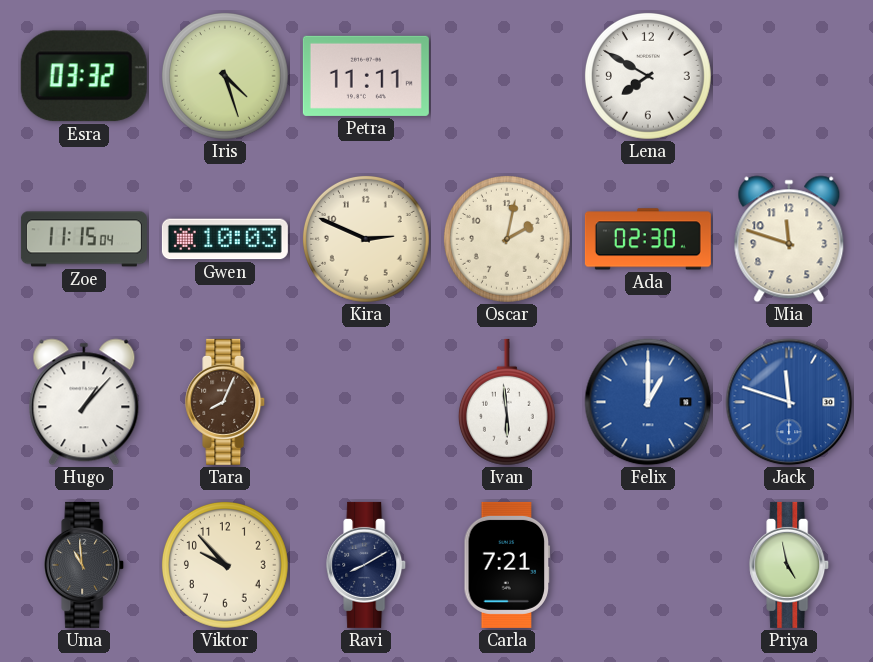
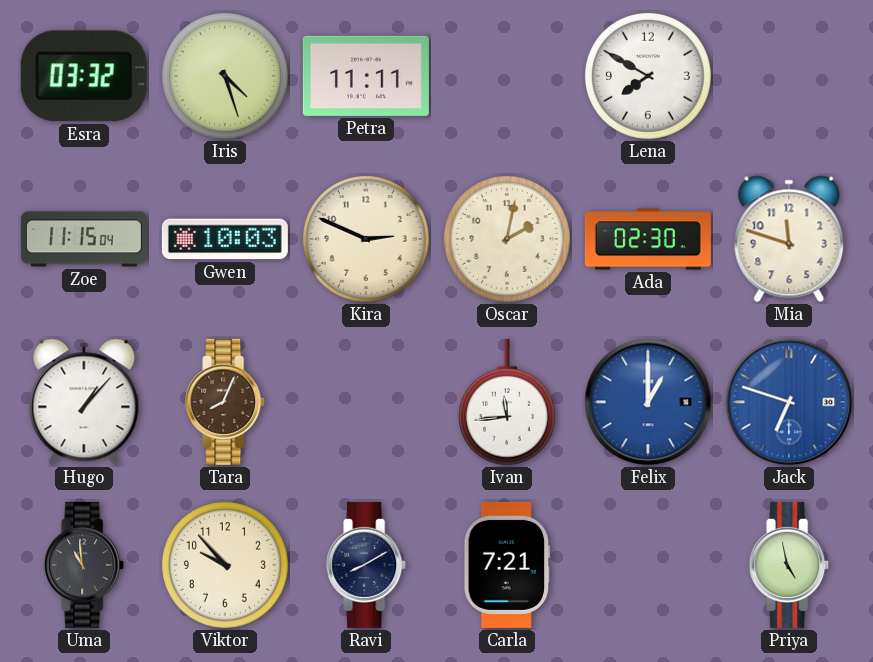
Ivan: 5:59 -> 11:44
Jack: 11:48 -> 6:48
